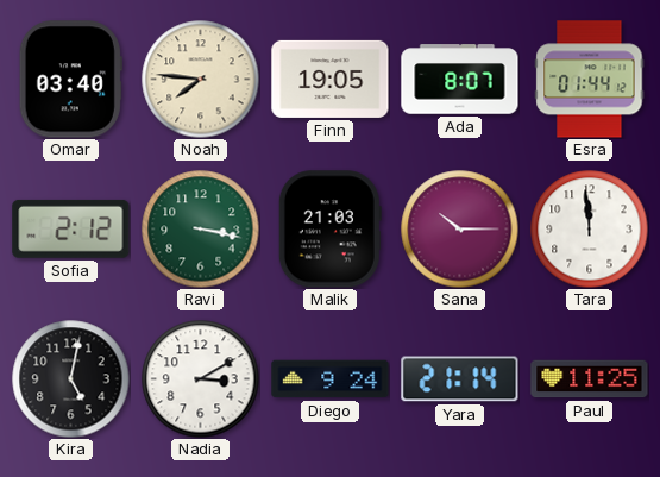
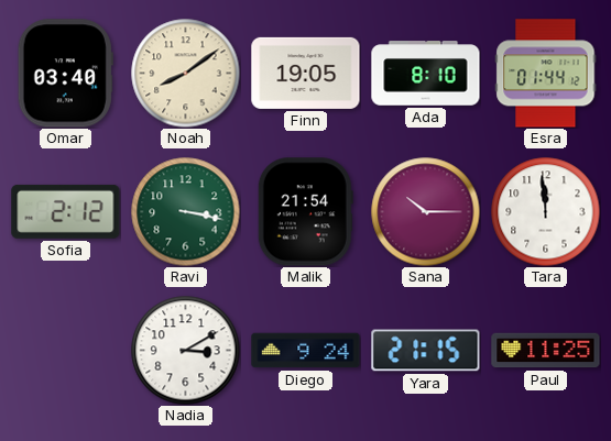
Noah: 7:46 -> 8:09
Ada: 8:07 -> 8:10
Malik: 21:03 -> 21:54
Kira: 5:02 -> none
Yara: 21:14 -> 21:15
